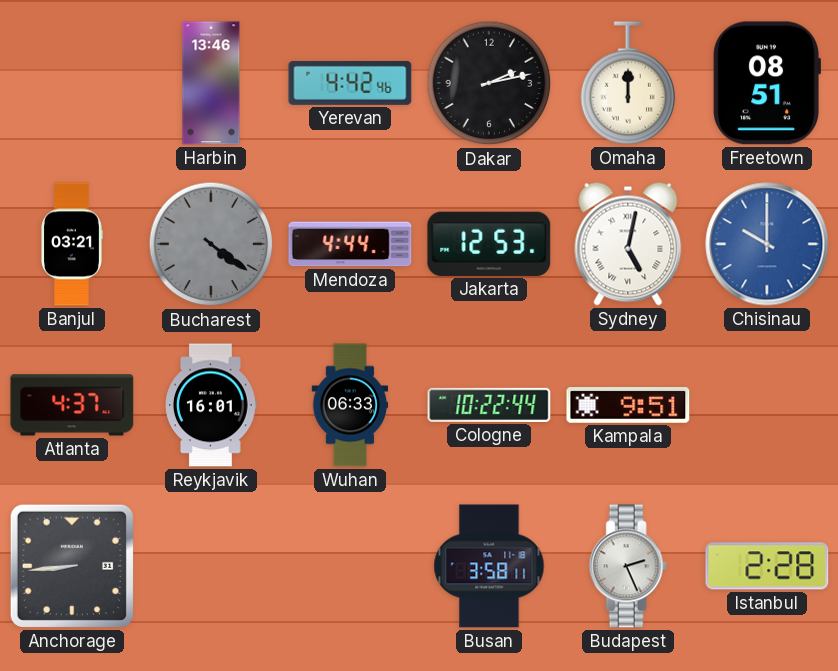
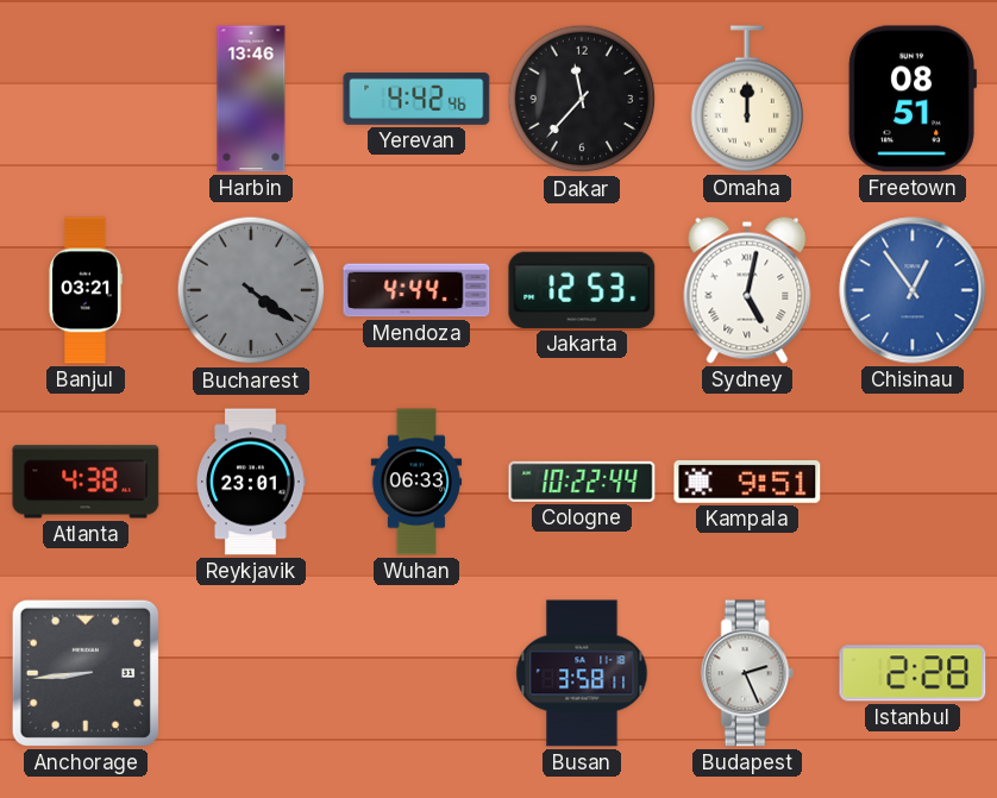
Dakar: 2:13 -> 11:37
Chisinau: 10:00 -> 12:54
Atlanta: 4:37 -> 4:38
Reykjavik: 16:01 -> 23:01
